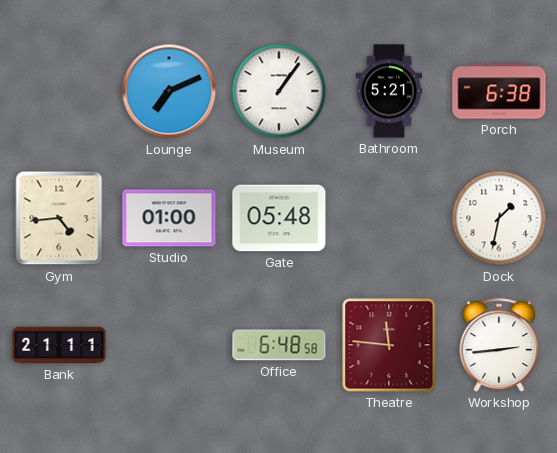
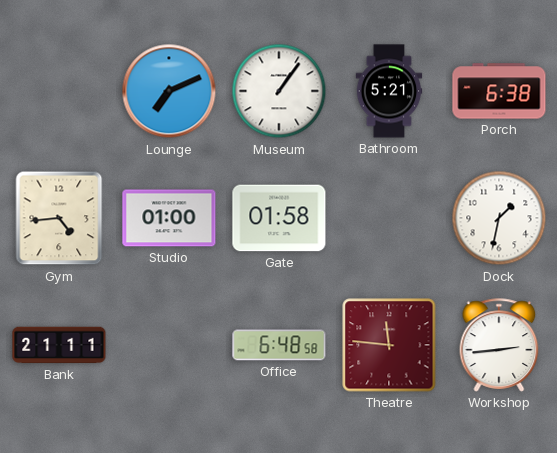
Gate: 05:48 -> 01:58
